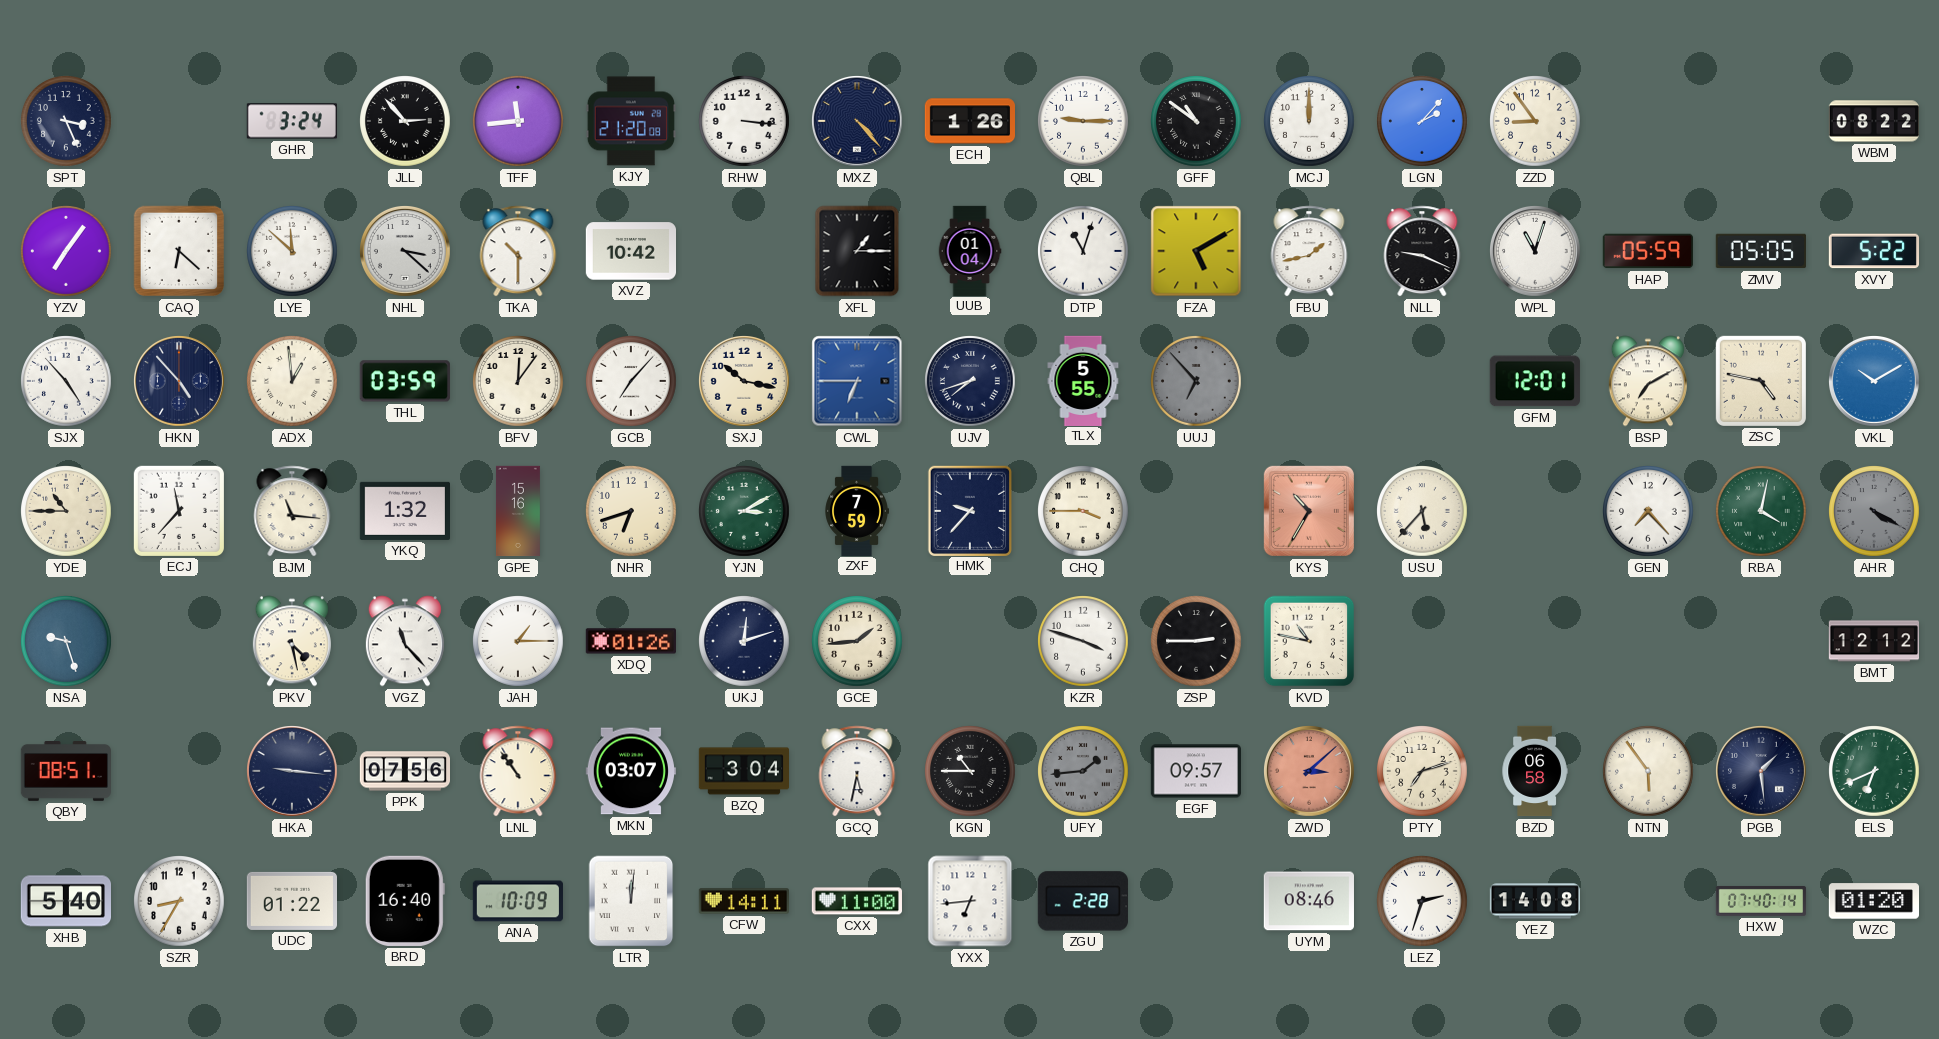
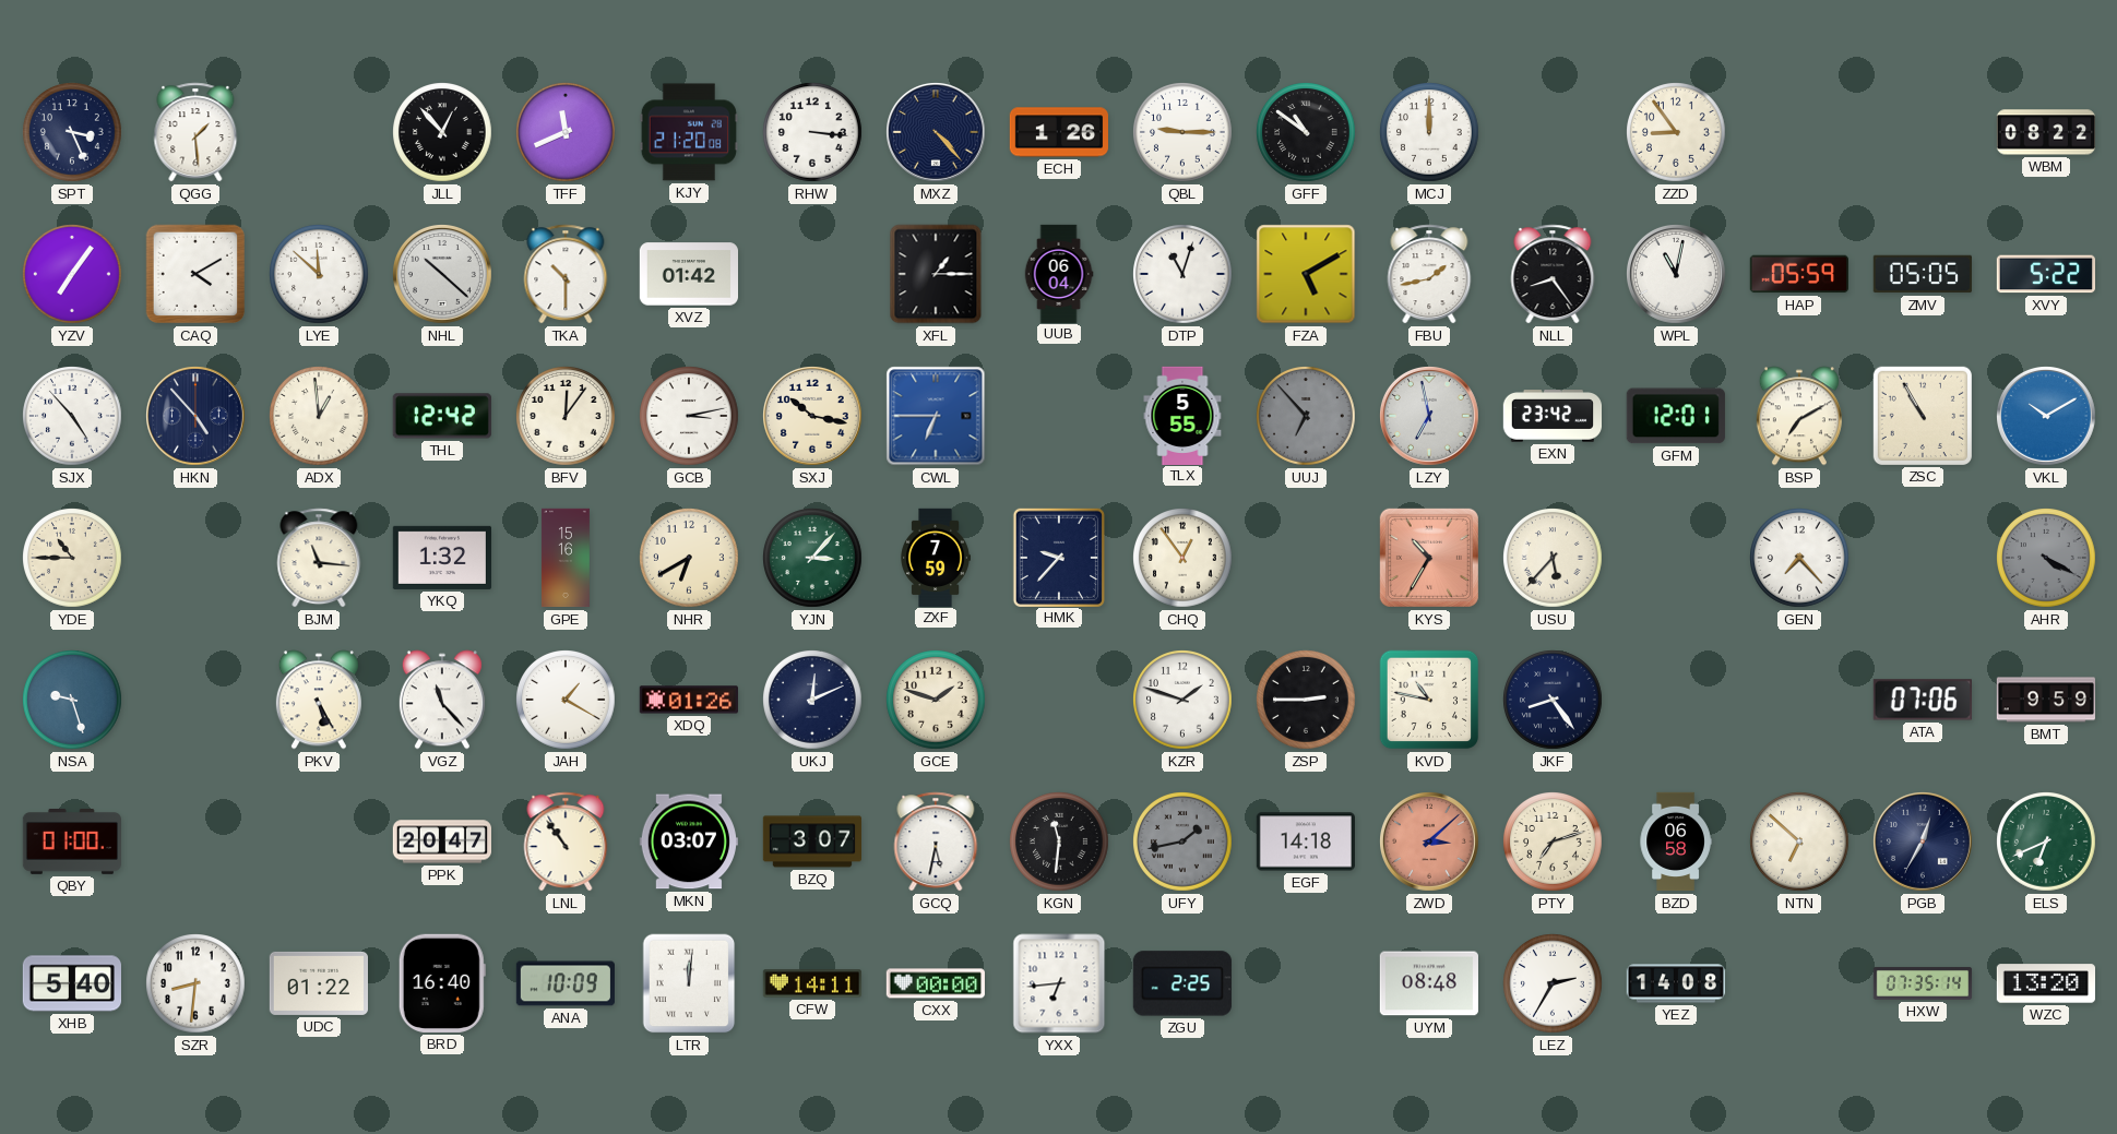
QGG: none -> 1:29
GHR: 3:24 -> none
JLL: 2:53 -> 12:53
TFF: 11:44 -> 11:41
LGN: 2:07 -> none
CAQ: 6:22 -> 4:10
NHL: 3:22 -> 10:22
XVZ: 10:42 -> 01:42
UUB: 01:04 -> 06:04
NLL: 9:19 -> 8:24
WPL: 11:03 -> 11:02
THL: 03:59 -> 12:42
GCB: 7:07 -> 3:13
UJV: 7:42 -> none
LZY: none -> 6:58
EXN: none -> 23:42
ZSC: 4:47 -> 10:55
ECJ: 11:37 -> none
NHR: 6:42 -> 6:40
YJN: 3:10 -> 3:07
CHQ: 3:45 -> 12:54
RBA: 4:02 -> none
PKV: 4:28 -> 5:25
JAH: 1:15 -> 1:20
UKJ: 12:12 -> 12:11
GCE: 1:44 -> 1:48
KZR: 3:48 -> 1:48
JKF: none -> 8:24
ATA: none -> 07:06
BMT: 12:12 -> 9:59
QBY: 08:51 -> 01:00
HKA: 9:16 -> none
PPK: 07:56 -> 20:47
BZQ: 3:04 -> 3:07
KGN: 10:45 -> 11:31
UFY: 1:44 -> 1:43
EGF: 09:57 -> 14:18
NTN: 5:54 -> 6:52
PGB: 1:29 -> 12:35
SZR: 8:35 -> 8:31
CXX: 11:00 -> 00:00
ZGU: 2:28 -> 2:25
UYM: 08:46 -> 08:48
LEZ: 2:33 -> 2:35
HXW: 07:40 -> 07:35
WZC: 01:20 -> 13:20
